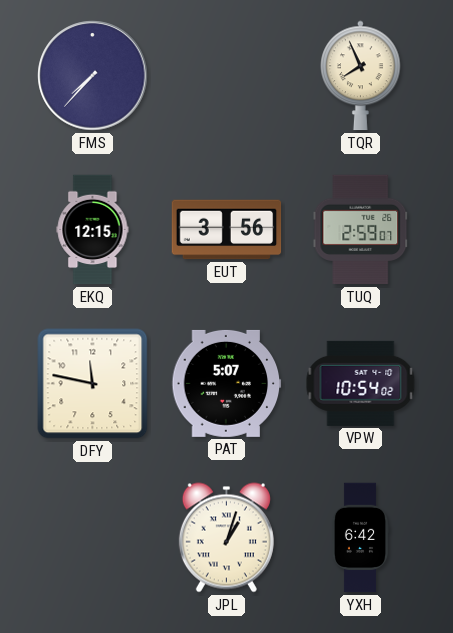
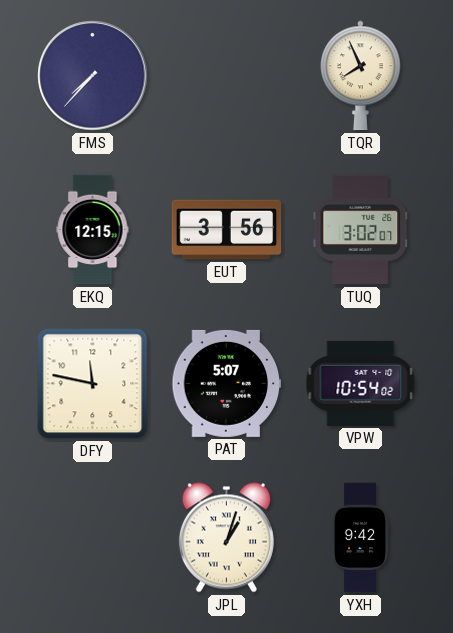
TUQ: 2:59 -> 3:02
YXH: 6:42 -> 9:42
